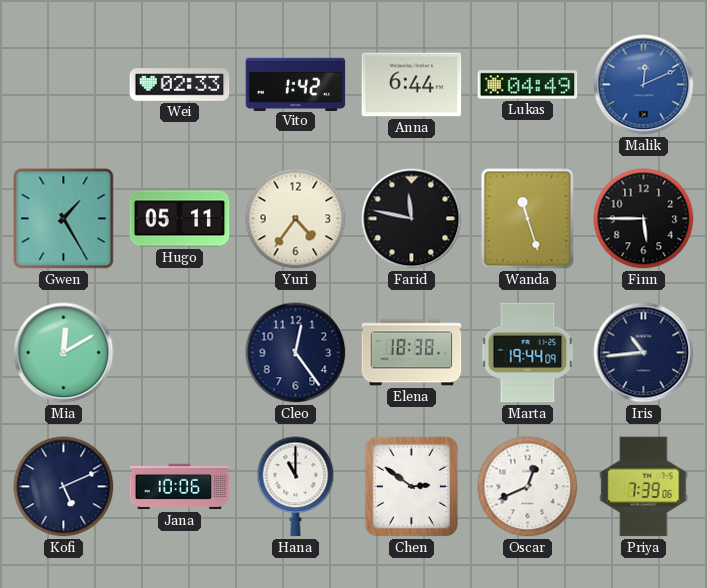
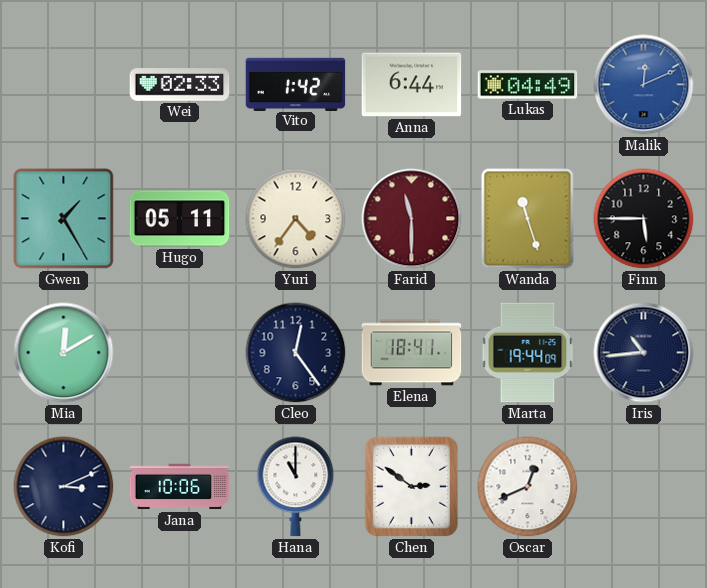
Farid: 11:47 -> 11:30
Farid dial: black -> burgundy
Elena: 18:38 -> 18:41
Kofi: 5:11 -> 3:11
Priya: 7:39 -> none
